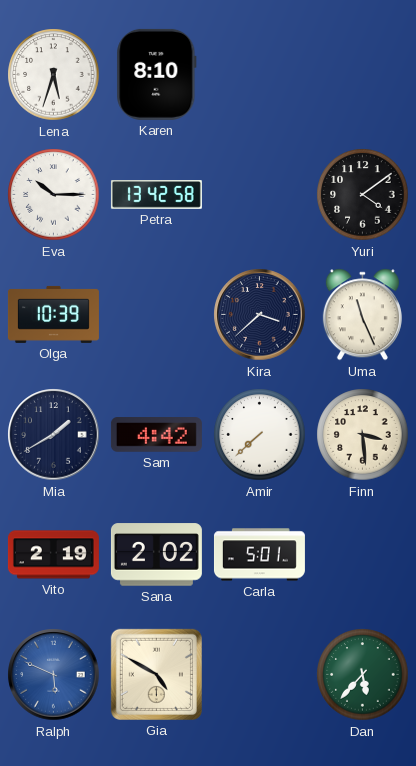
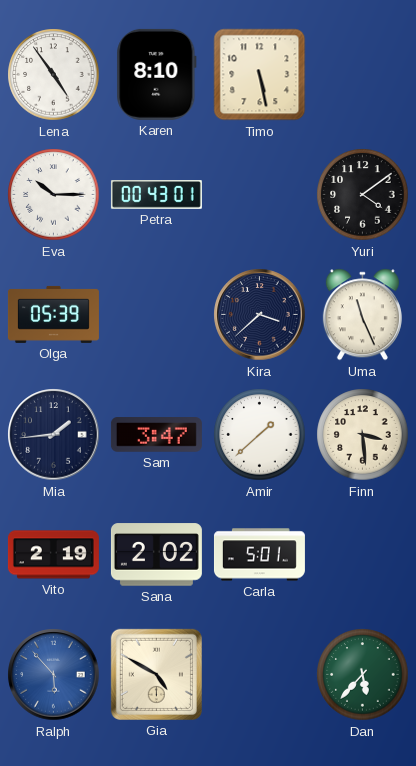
Lena: 5:33 -> 4:54
Timo: none -> 5:28
Petra: 13:42 -> 00:43
Olga: 10:39 -> 05:39
Mia: 1:40 -> 1:44
Sam: 4:42 -> 3:47
Amir: 7:38 -> 1:38
Ralph: 5:49 -> 5:53
